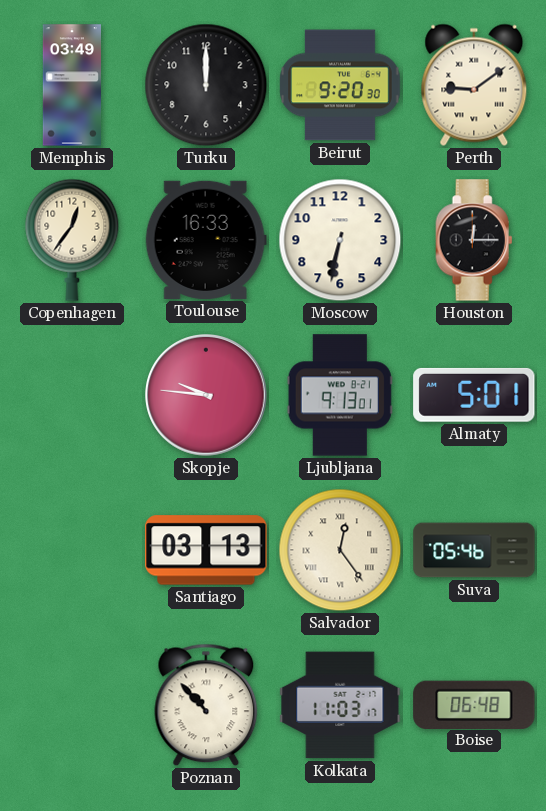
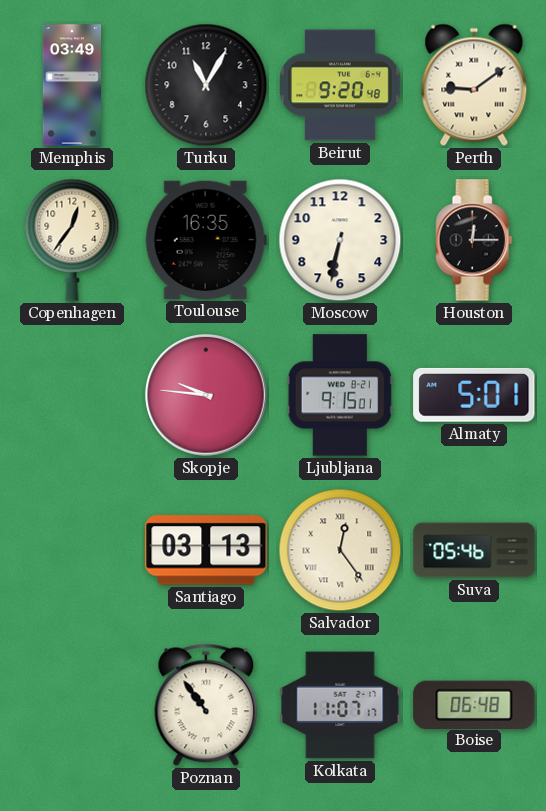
Turku: 12:00 -> 11:05
Beirut: 9:20:30 -> 9:20:48
Toulouse: 16:33 -> 16:35
Ljubljana: 9:13 -> 9:15
Poznan: 10:53 -> 10:54
Kolkata: 11:03 -> 11:07
